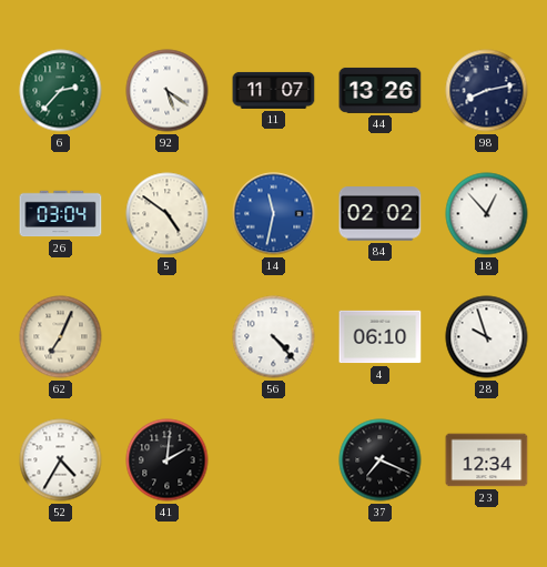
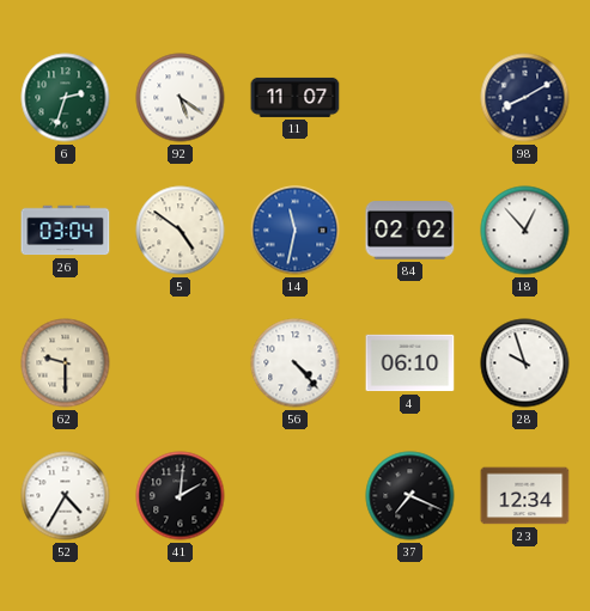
6: 2:37 -> 2:33
44: 13:26 -> none
98: 8:13 -> 8:10
62: 7:04 -> 9:30
